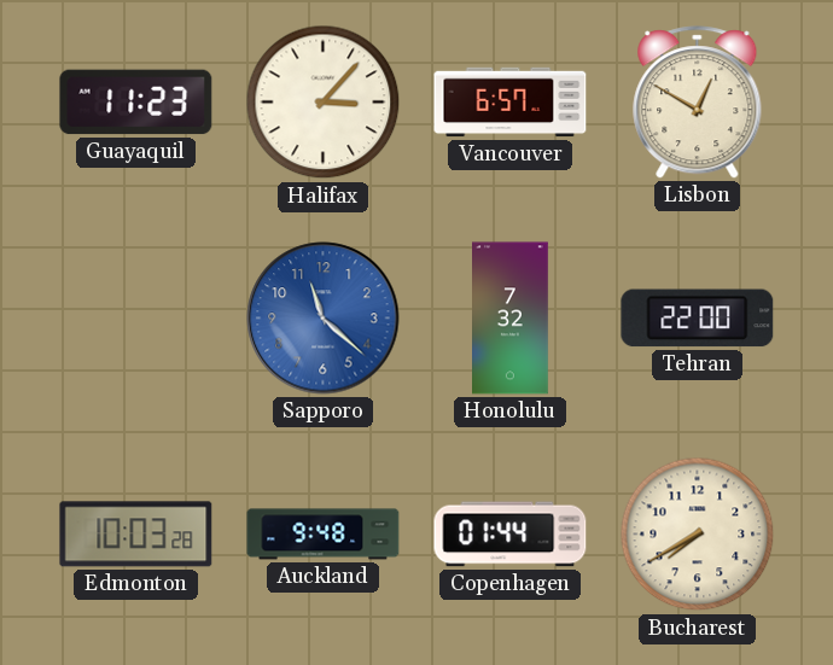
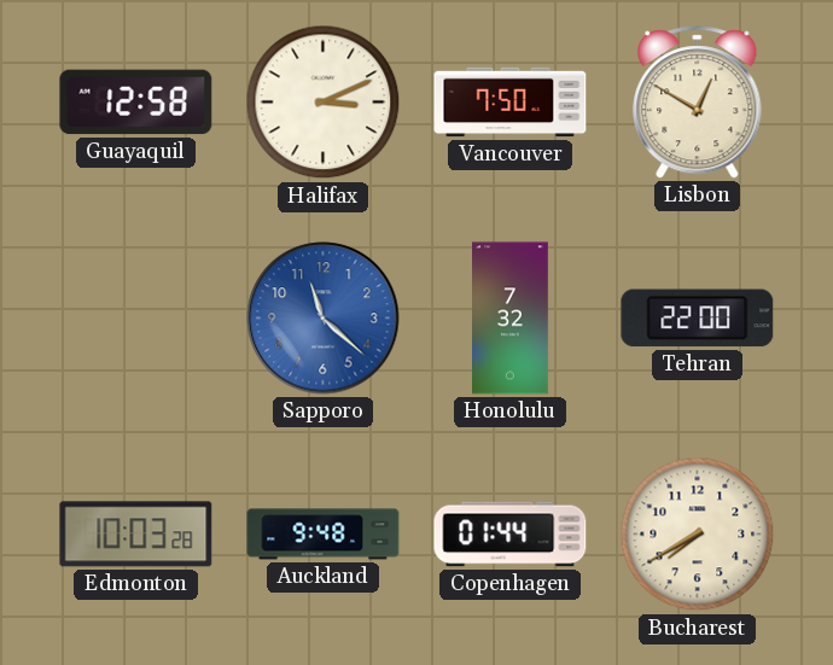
Guayaquil: 11:23 -> 12:58
Halifax: 3:07 -> 3:11
Vancouver: 6:57 -> 7:50
